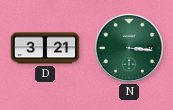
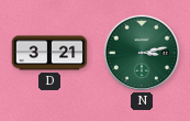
N: 3:16 -> 3:13
